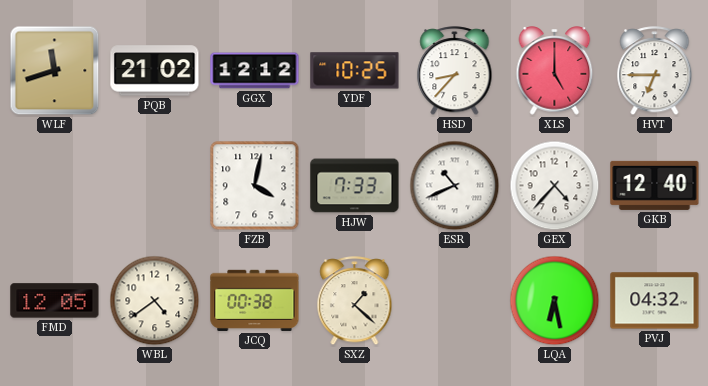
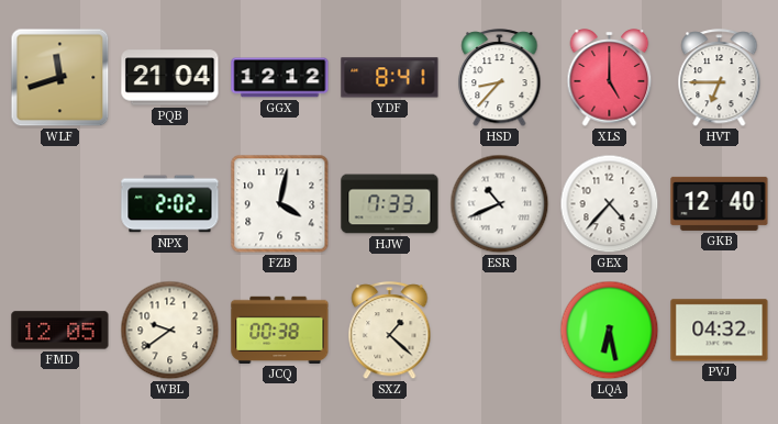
PQB: 21:02 -> 21:04
YDF: 10:25 -> 8:41
NPX: none -> 2:02
WBL: 4:39 -> 9:39
